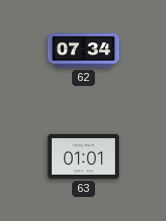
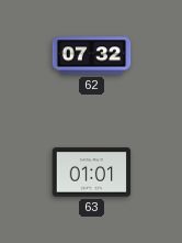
62: 07:34 -> 07:32
